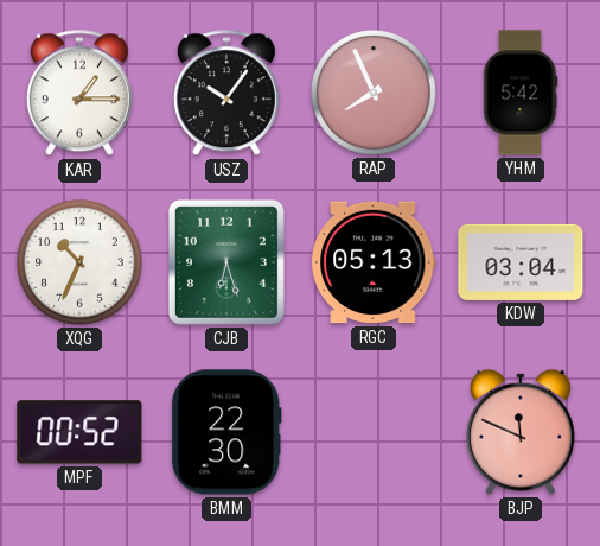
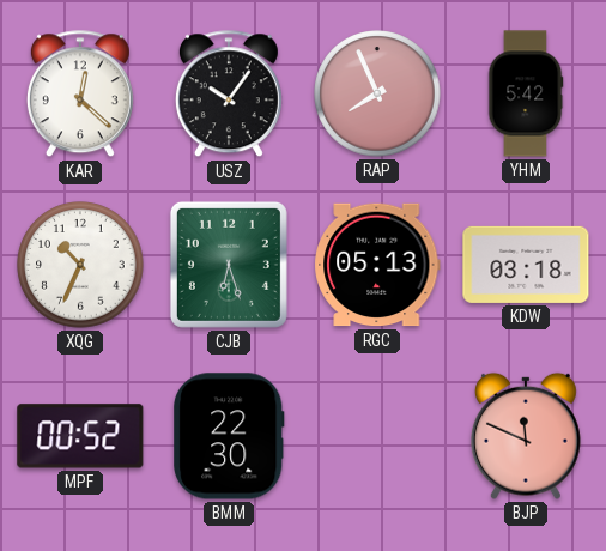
KAR: 1:15 -> 12:22
KDW: 03:04 -> 03:18
